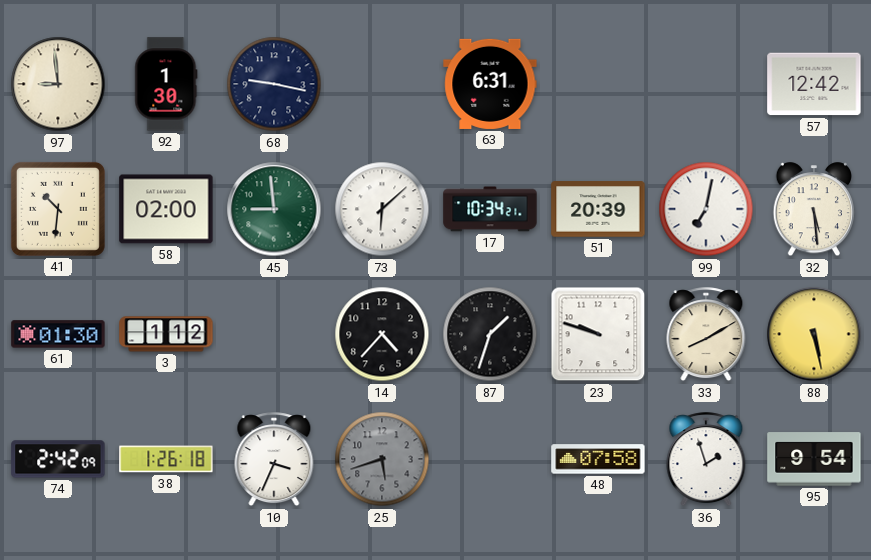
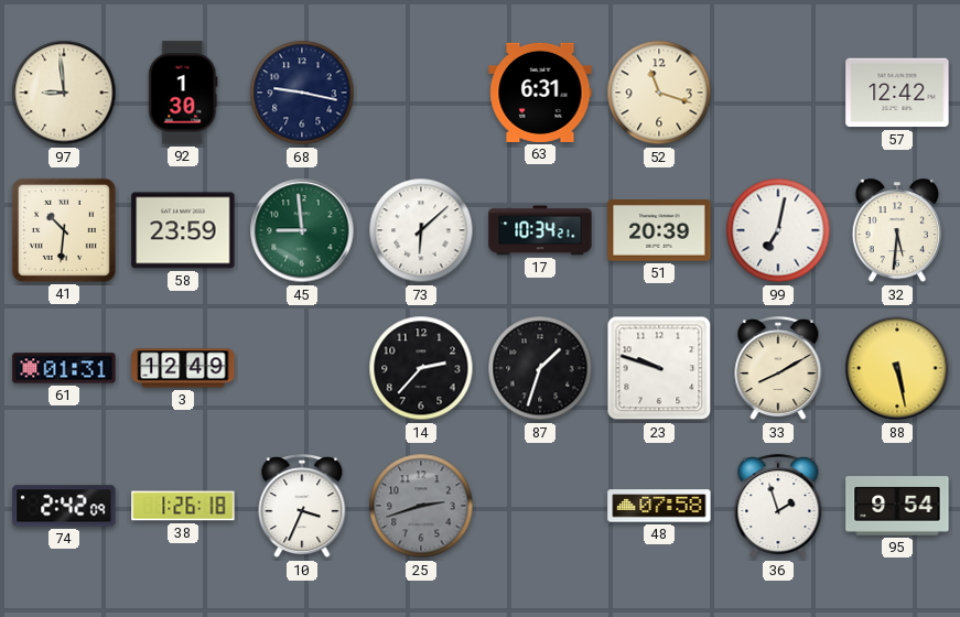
52: none -> 11:18
58: 02:00 -> 23:59
32: 5:29 -> 5:31
61: 01:30 -> 01:31
3: 1:12 -> 12:49
14: 4:37 -> 2:37
25: 5:42 -> 2:42
